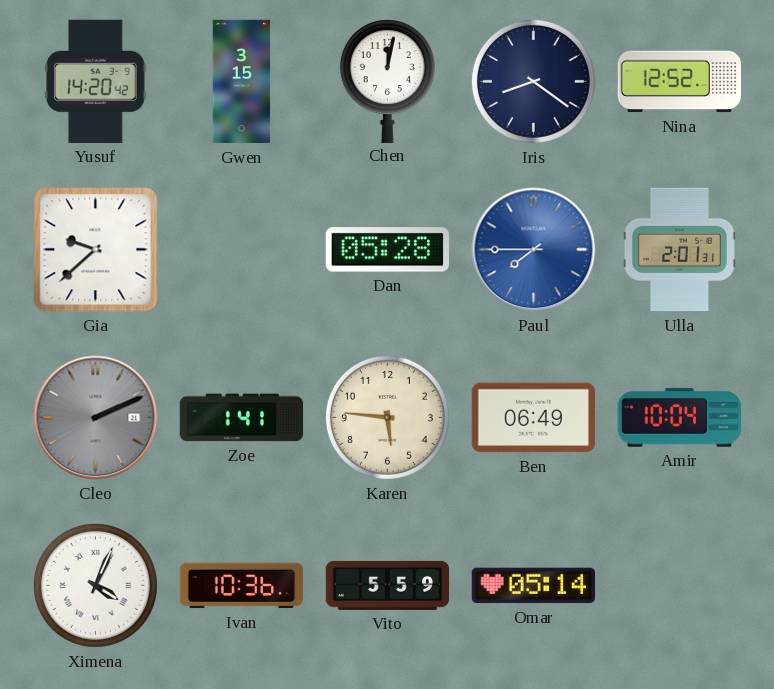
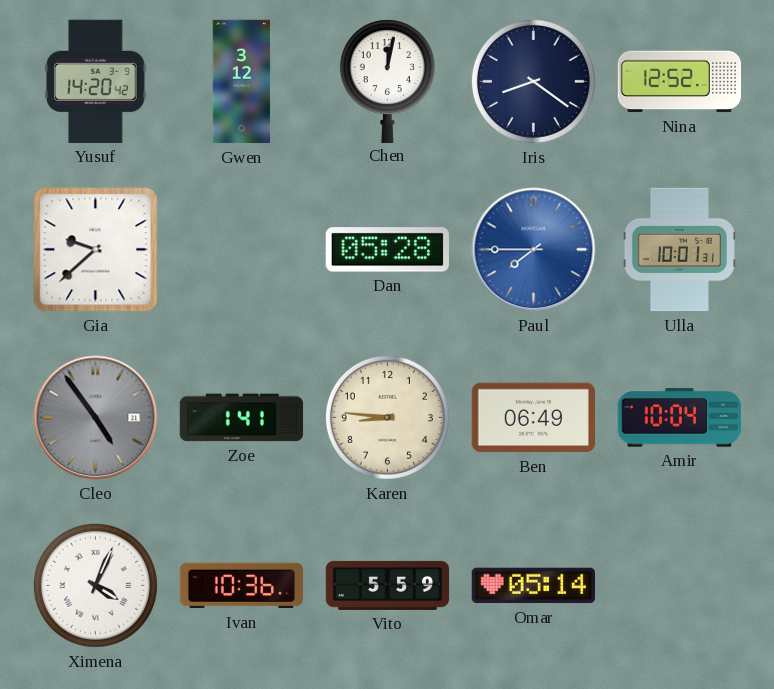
Gwen: 3:15 -> 3:12
Ulla: 2:01 -> 10:01
Cleo: 2:11 -> 4:54
Karen: 5:46 -> 8:46
